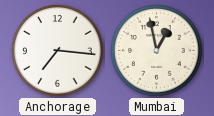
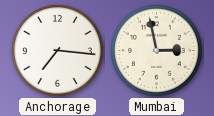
Mumbai: 12:58 -> 2:58
